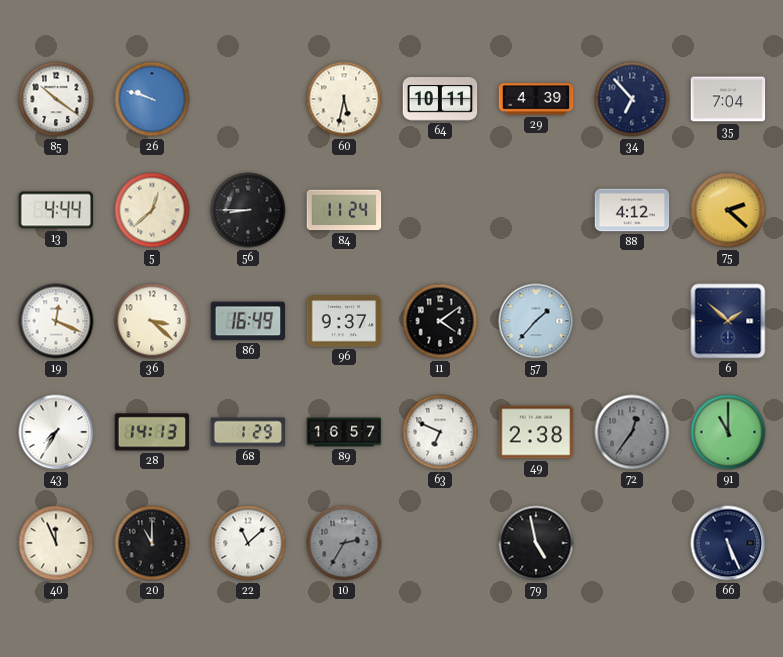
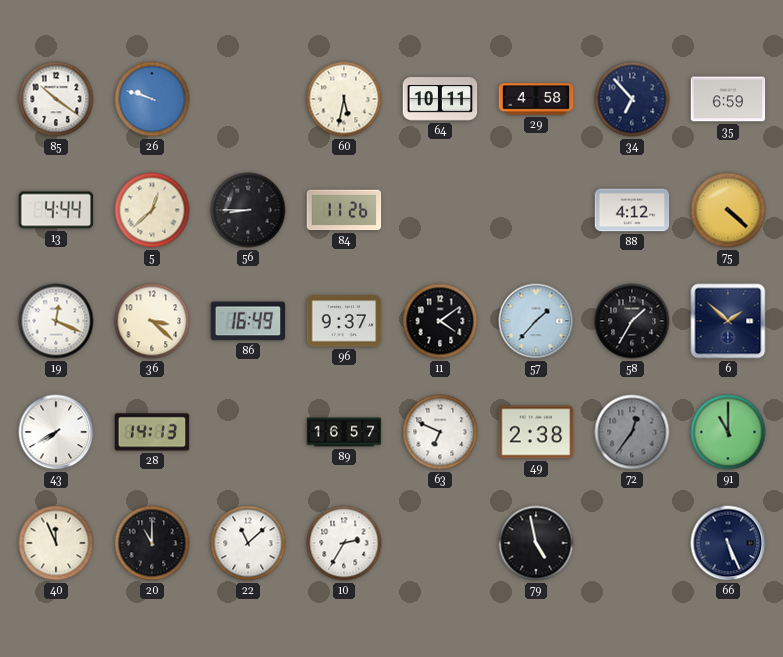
29: 4:39 -> 4:58
35: 7:04 -> 6:59
84: 11:24 -> 11:26
75: 2:22 -> 4:22
58: none -> 1:35
43: 7:35 -> 7:40
68: 1:29 -> none
10 dial: grey -> white
